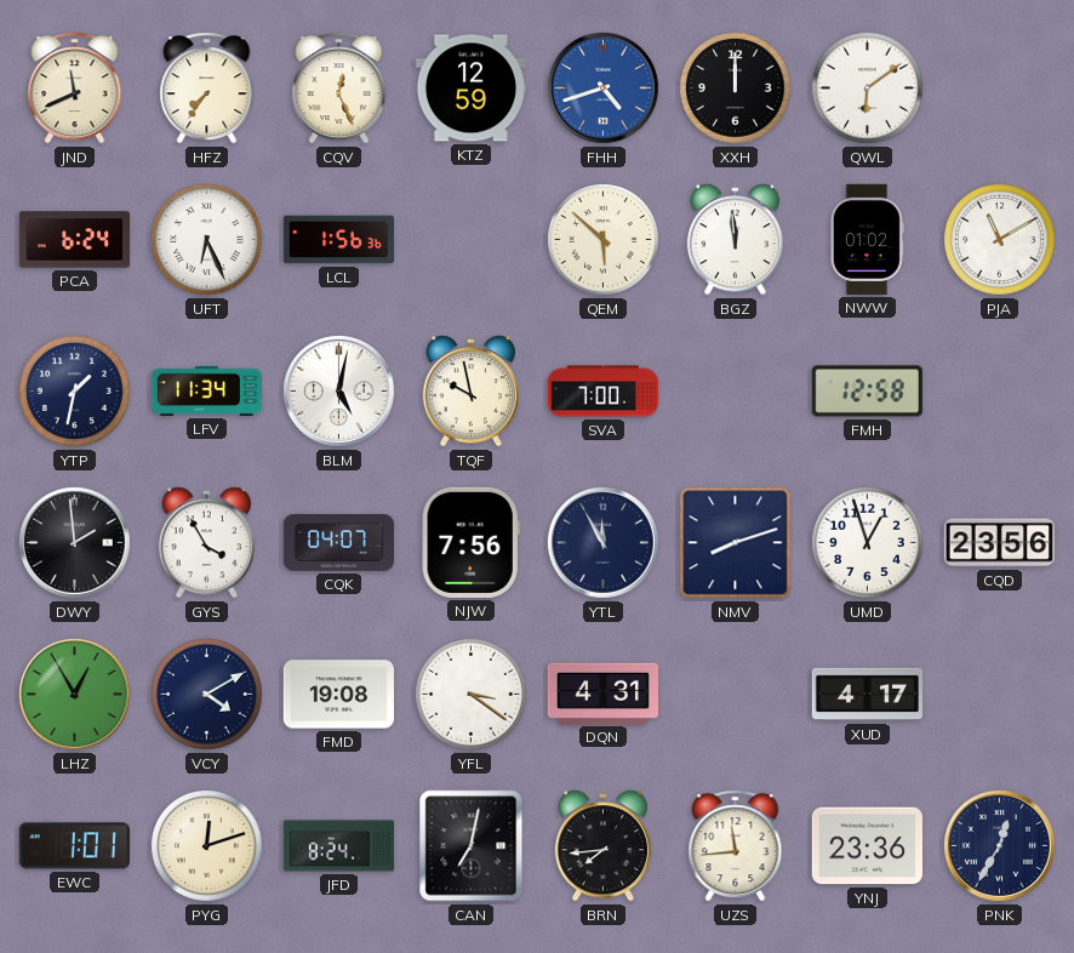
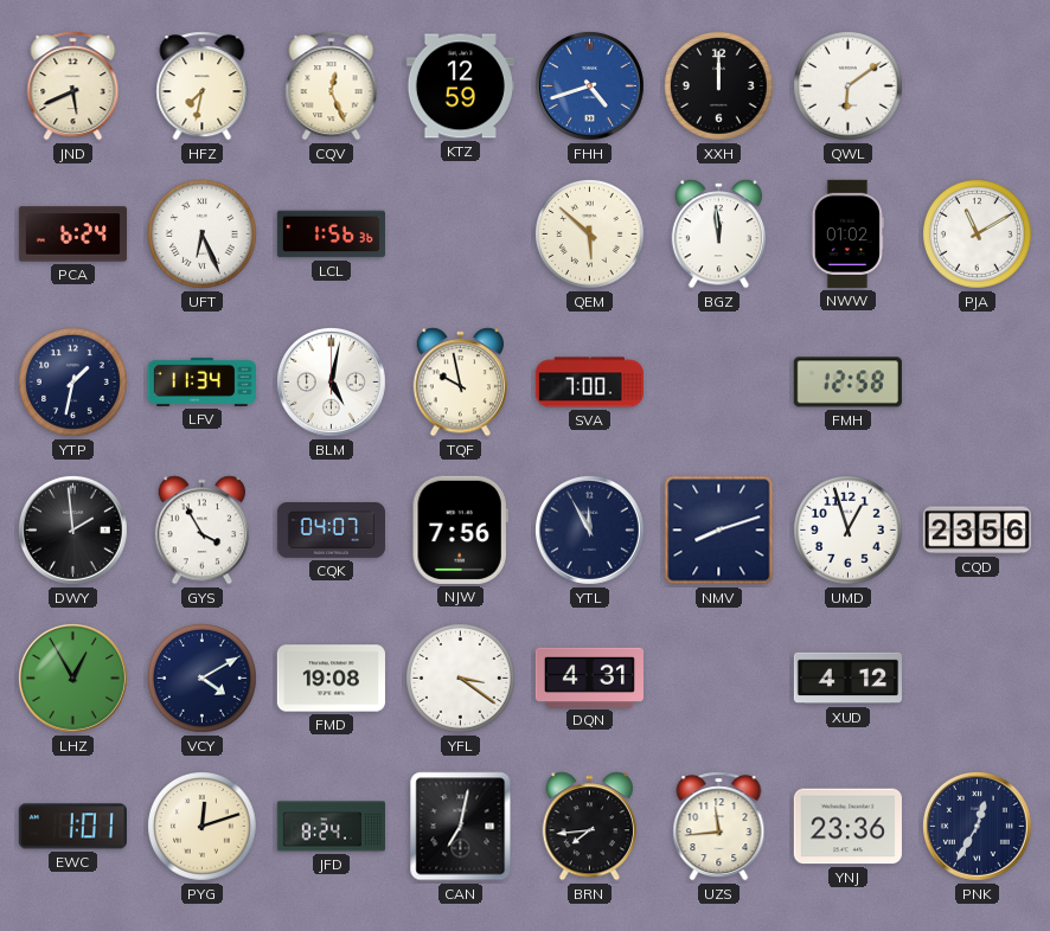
JND: 11:41 -> 5:41
HFZ: 7:36 -> 7:32
XUD: 4:17 -> 4:12
